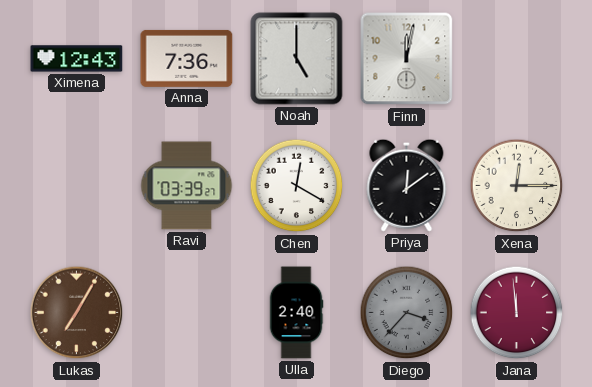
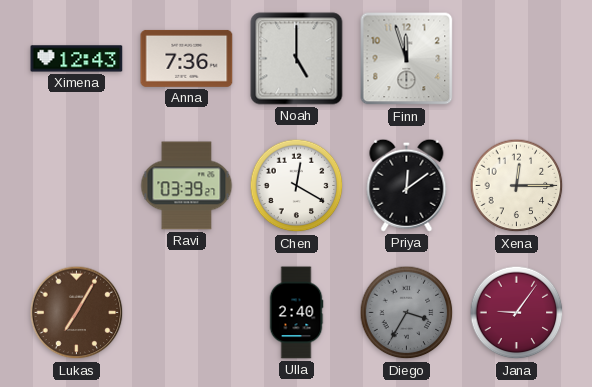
Finn: 12:02 -> 11:57
Diego: 3:37 -> 3:35
Jana: 11:59 -> 9:06
